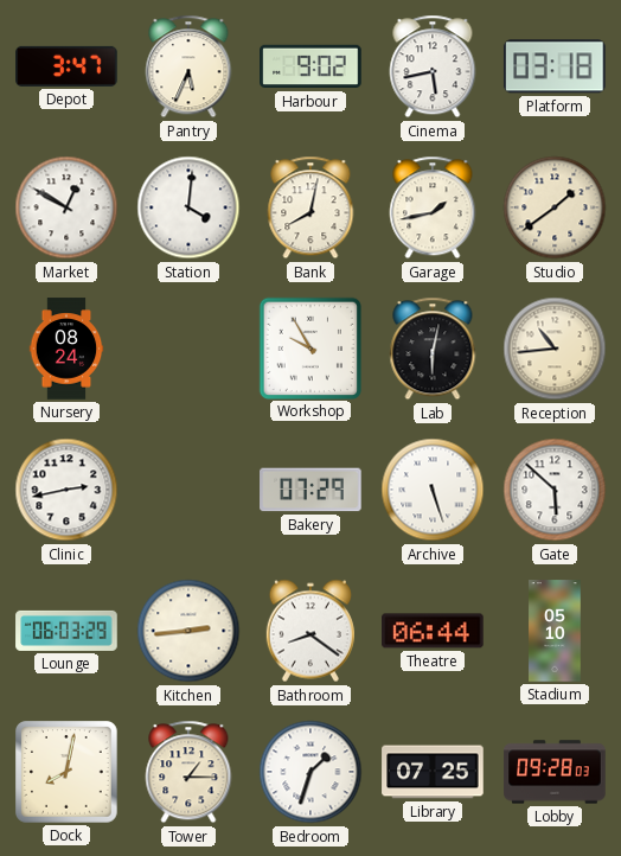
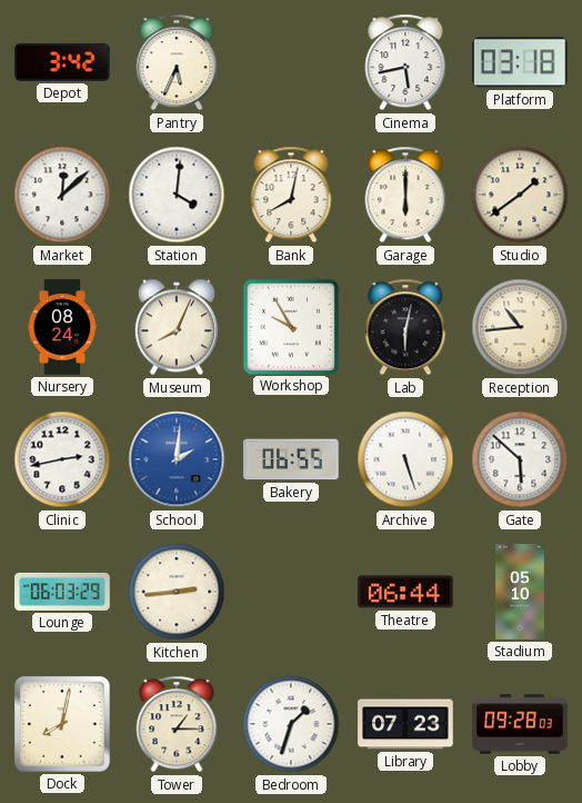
Depot: 3:47 -> 3:42
Harbour: 9:02 -> none
Market: 12:50 -> 12:08
Garage: 1:43 -> 6:00
Museum: none -> 8:04
School: none -> 2:01
Bakery: 07:29 -> 06:55
Bathroom: 8:21 -> none
Library: 07:25 -> 07:23
